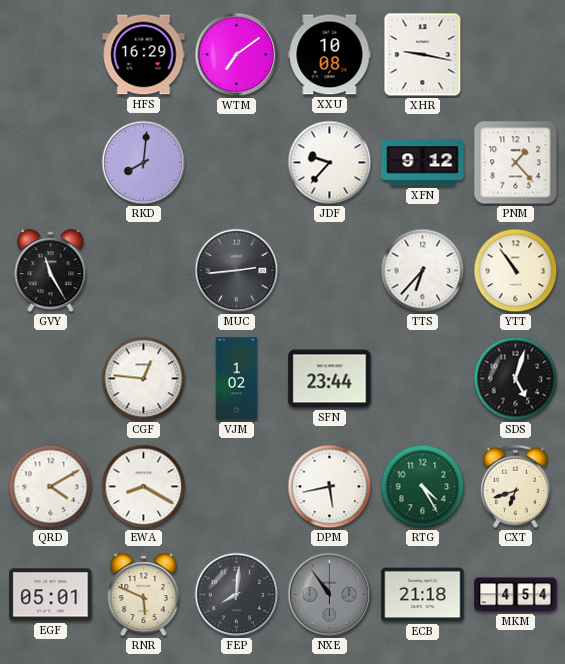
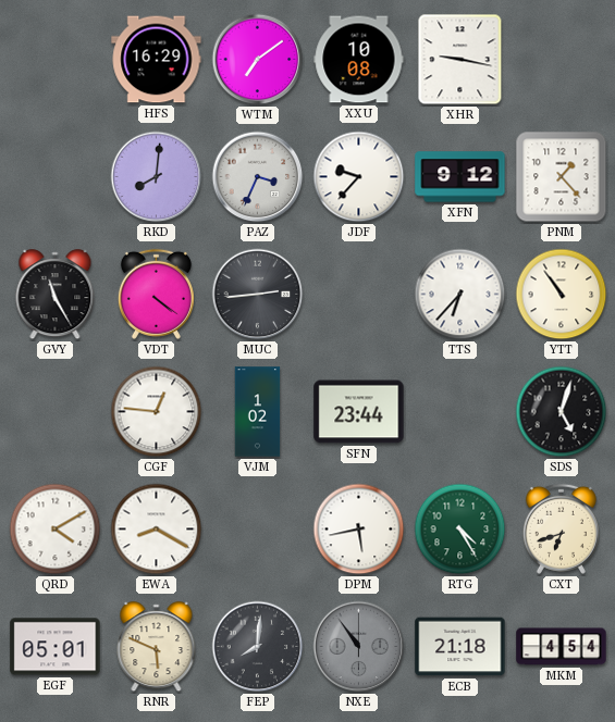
PAZ: none -> 3:34
VDT: none -> 4:21
